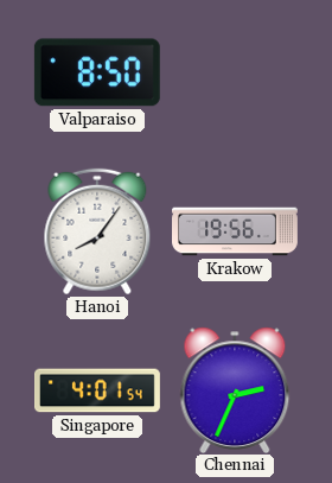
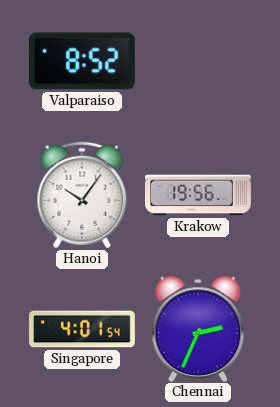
Valparaiso: 8:50 -> 8:52
Hanoi: 8:06 -> 10:06
